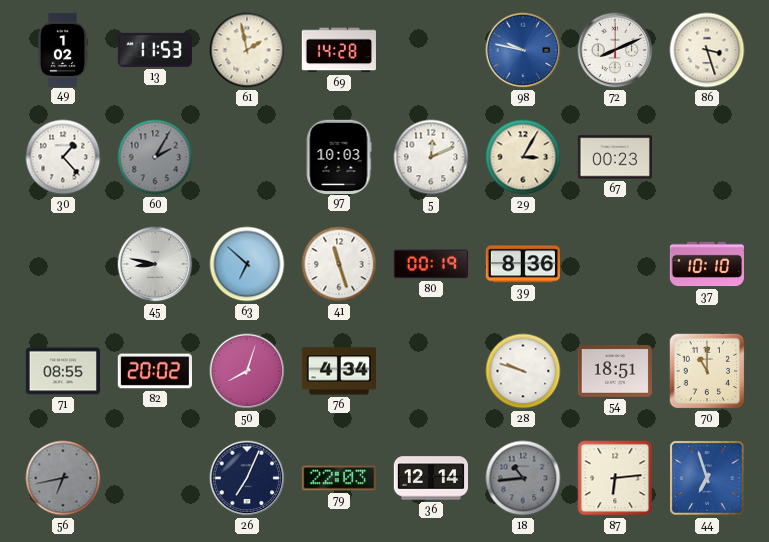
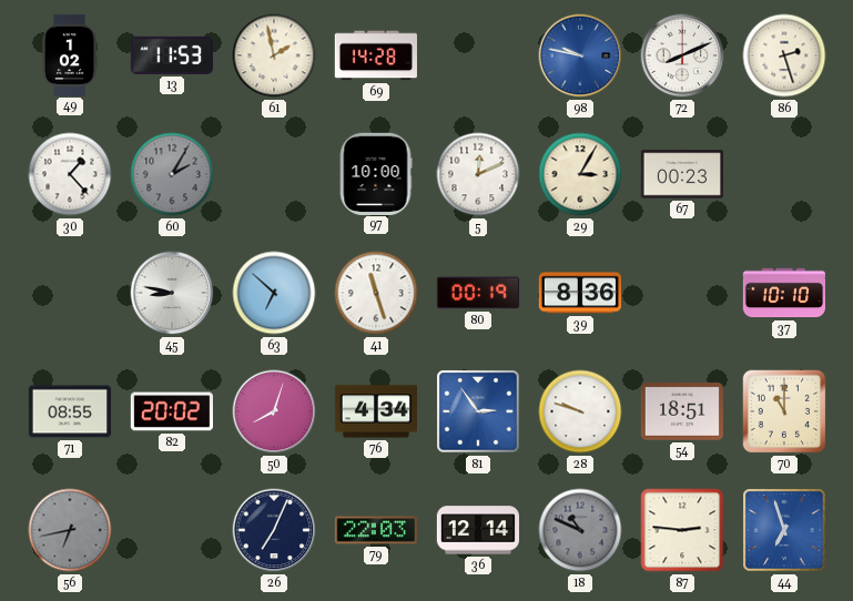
86: 3:27 -> 2:27
97: 10:03 -> 10:00
81: none -> 2:54
18: 10:44 -> 10:49
87: 6:14 -> 2:46
